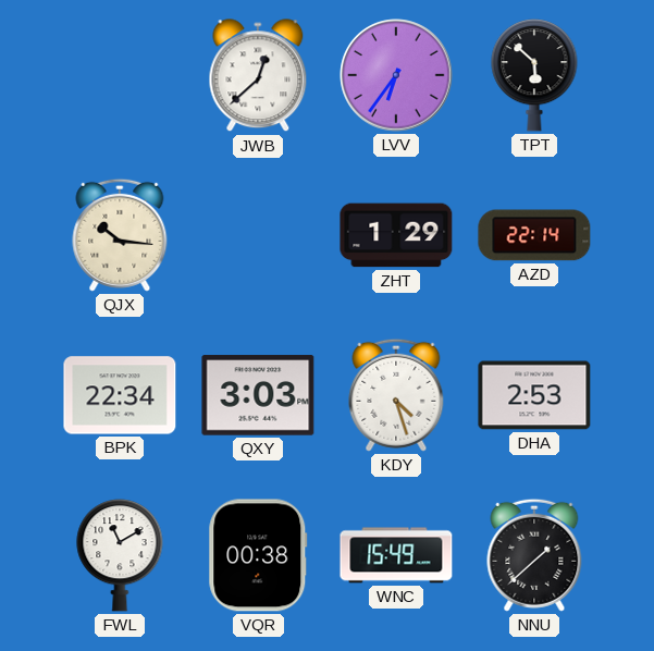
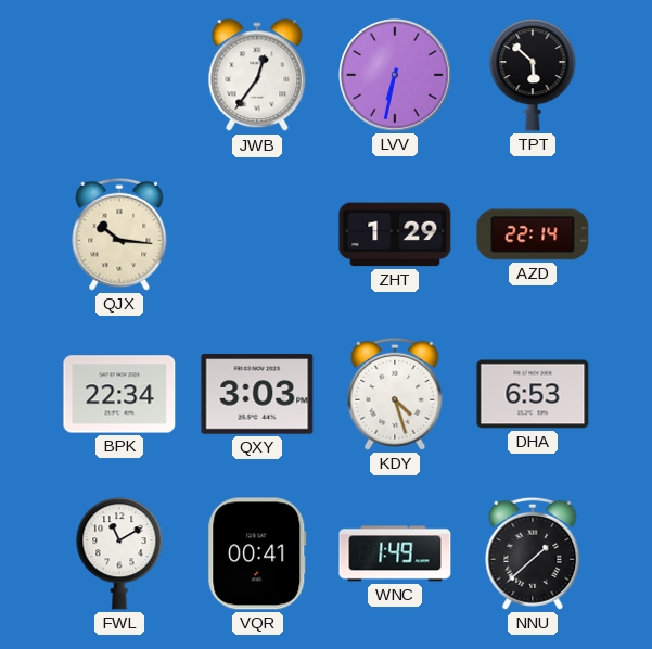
JWB: 12:38 -> 12:36
LVV: 6:36 -> 6:32
DHA: 2:53 -> 6:53
VQR: 00:38 -> 00:41
WNC: 15:49 -> 1:49
